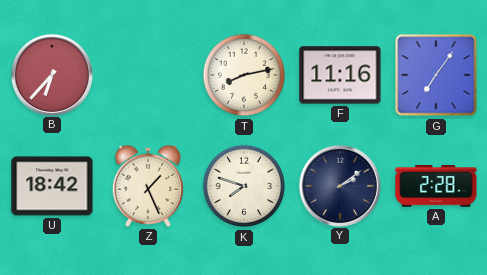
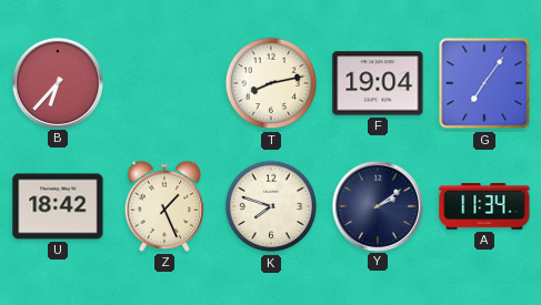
F: 11:16 -> 19:04
A: 2:28 -> 11:34
